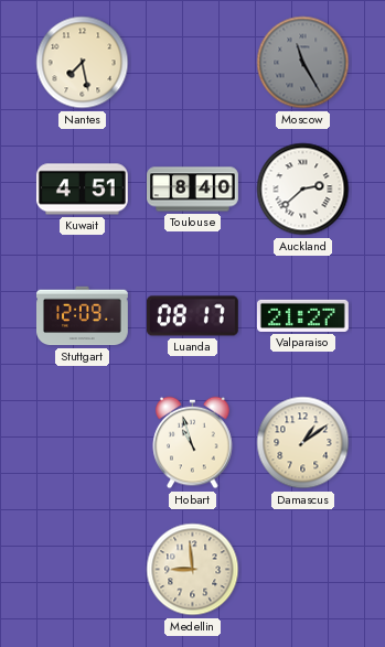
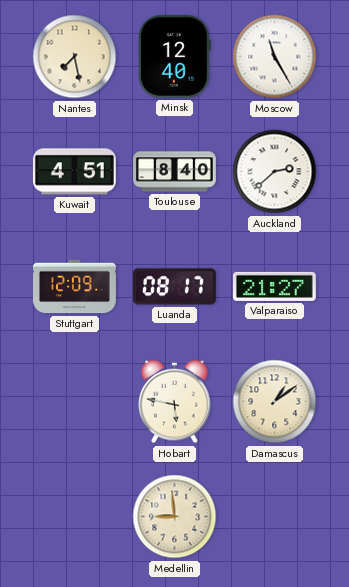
Minsk: none -> 12:40
Moscow dial: grey -> white
Hobart: 10:57 -> 5:47
